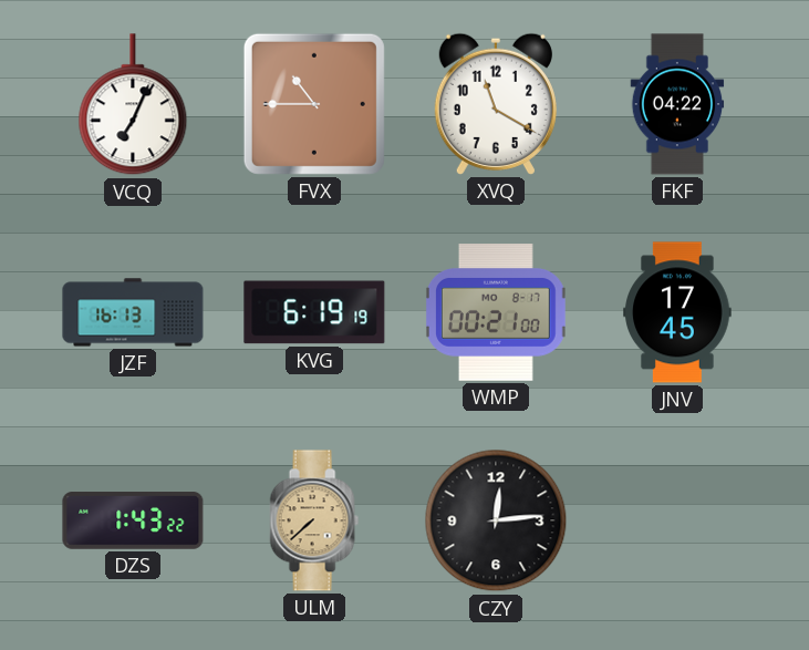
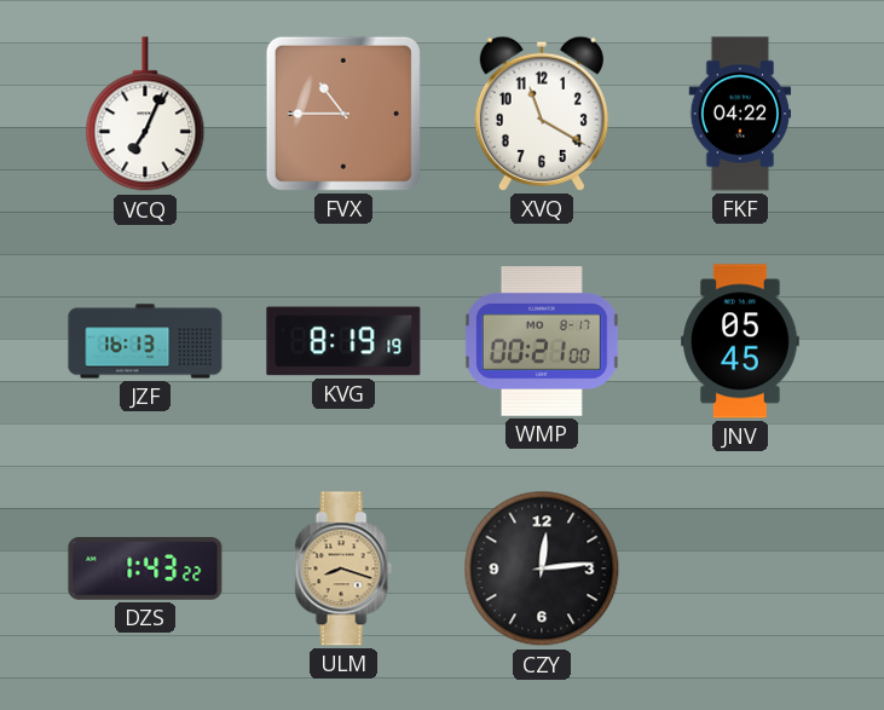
KVG: 6:19 -> 8:19
JNV: 17:45 -> 05:45
ULM: 7:38 -> 8:18
